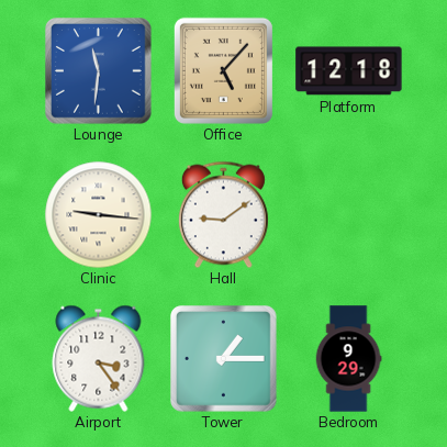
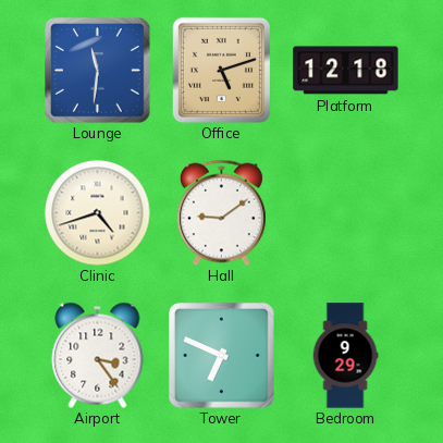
Office: 5:07 -> 5:12
Clinic: 9:16 -> 4:42
Tower: 1:15 -> 6:49
